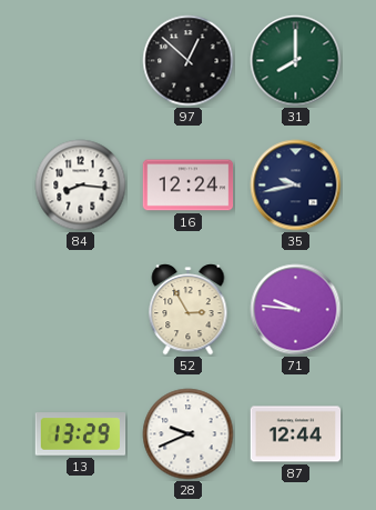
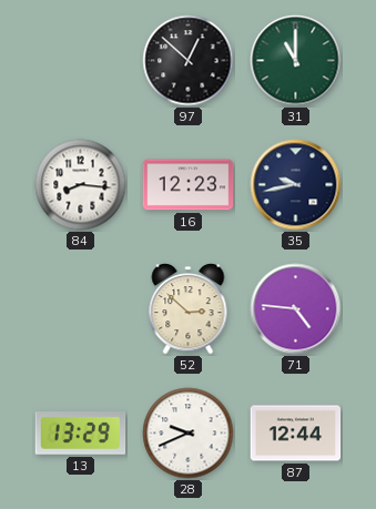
31: 8:00 -> 11:00
16: 12:24 -> 12:23
52: 2:55 -> 2:52
71: 9:46 -> 4:46
